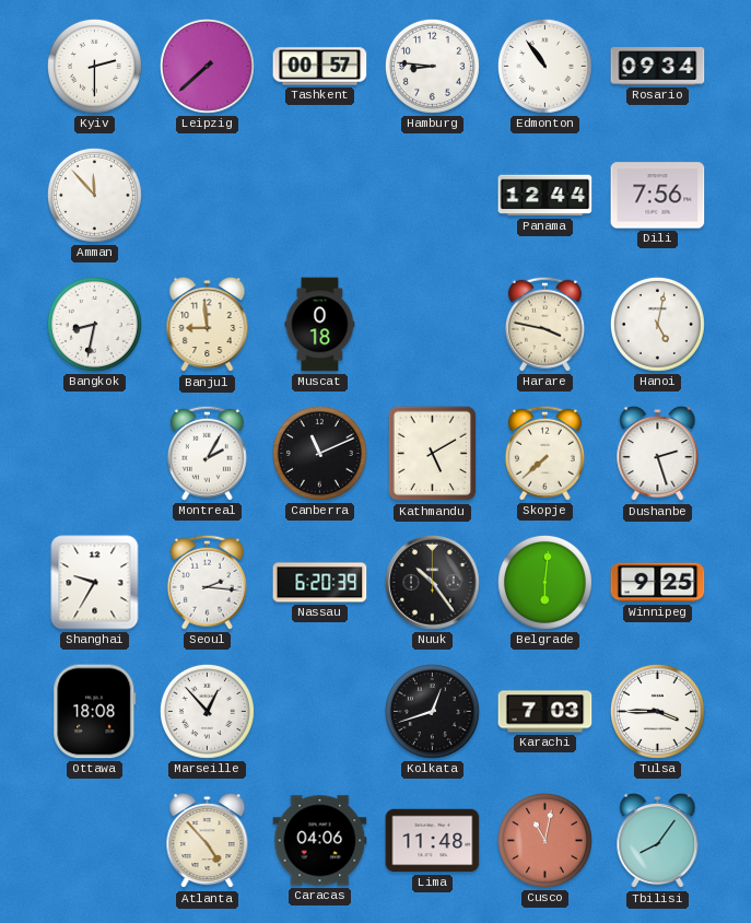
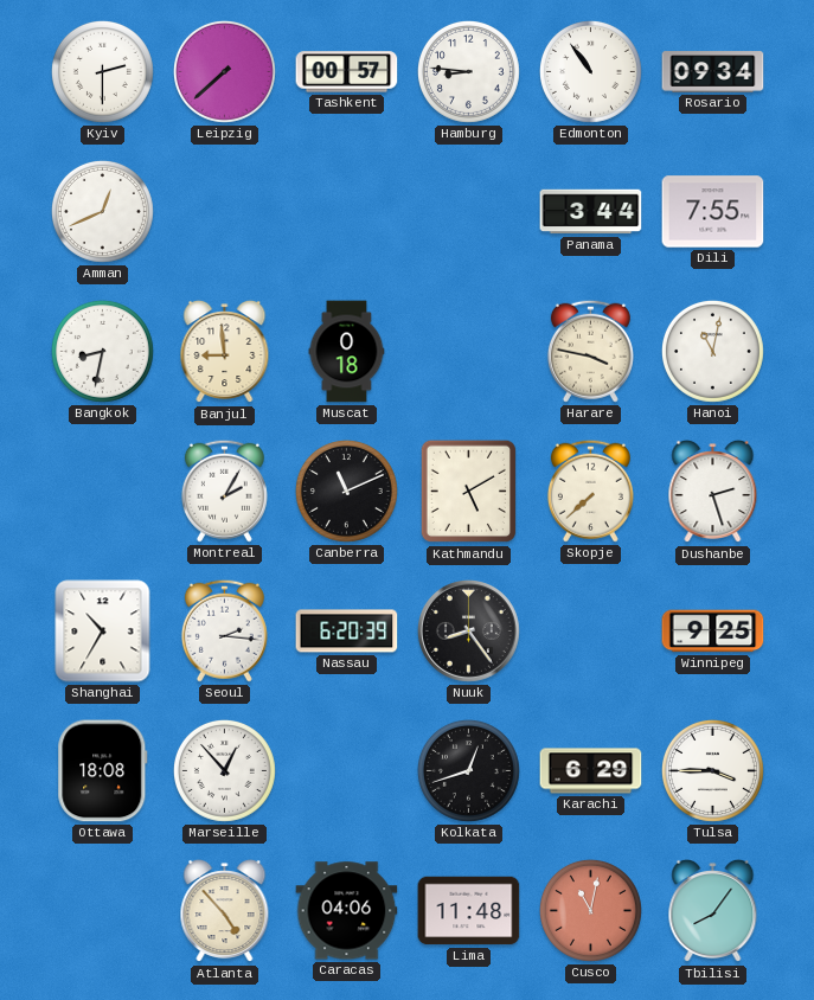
Amman: 11:53 -> 12:41
Panama: 12:44 -> 3:44
Dili: 7:56 -> 7:55
Hanoi: 5:02 -> 11:02
Shanghai: 9:35 -> 10:35
Nuuk: 10:24 -> 8:24
Belgrade: 6:01 -> none
Karachi: 7:03 -> 6:29
